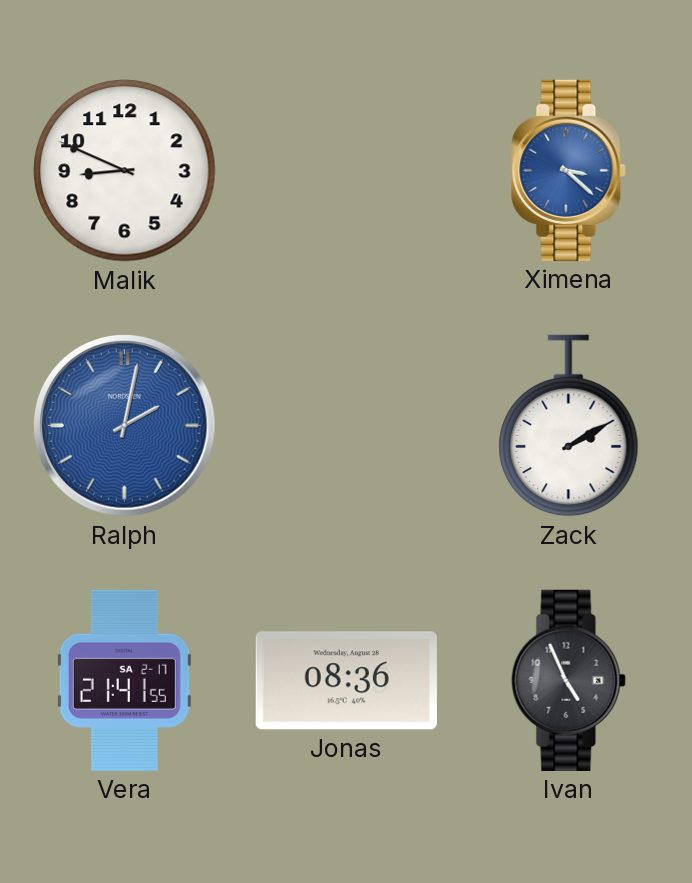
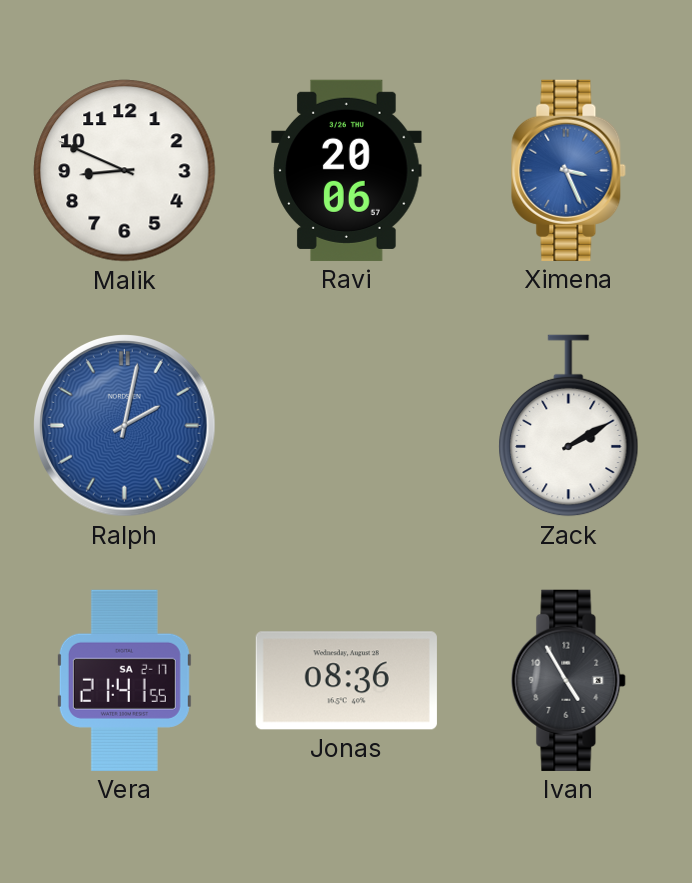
Ravi: none -> 20:06
Ximena: 3:22 -> 3:26
Ivan: 4:56 -> 4:55
